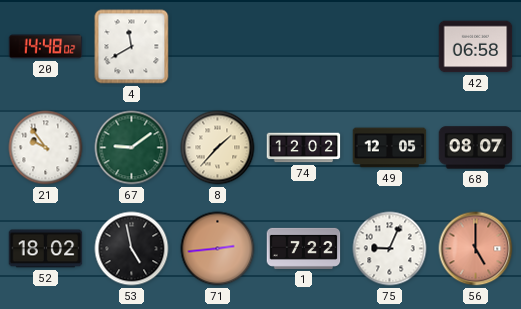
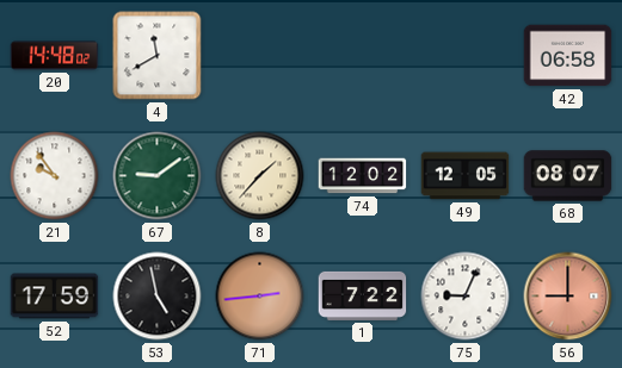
52: 18:02 -> 17:59
56: 5:00 -> 9:00
